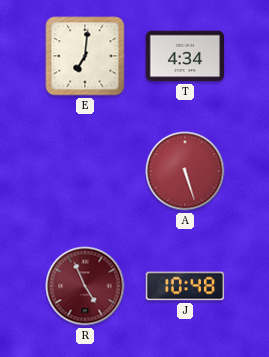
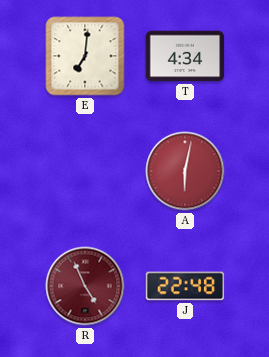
A: 5:27 -> 6:02
J: 10:48 -> 22:48
